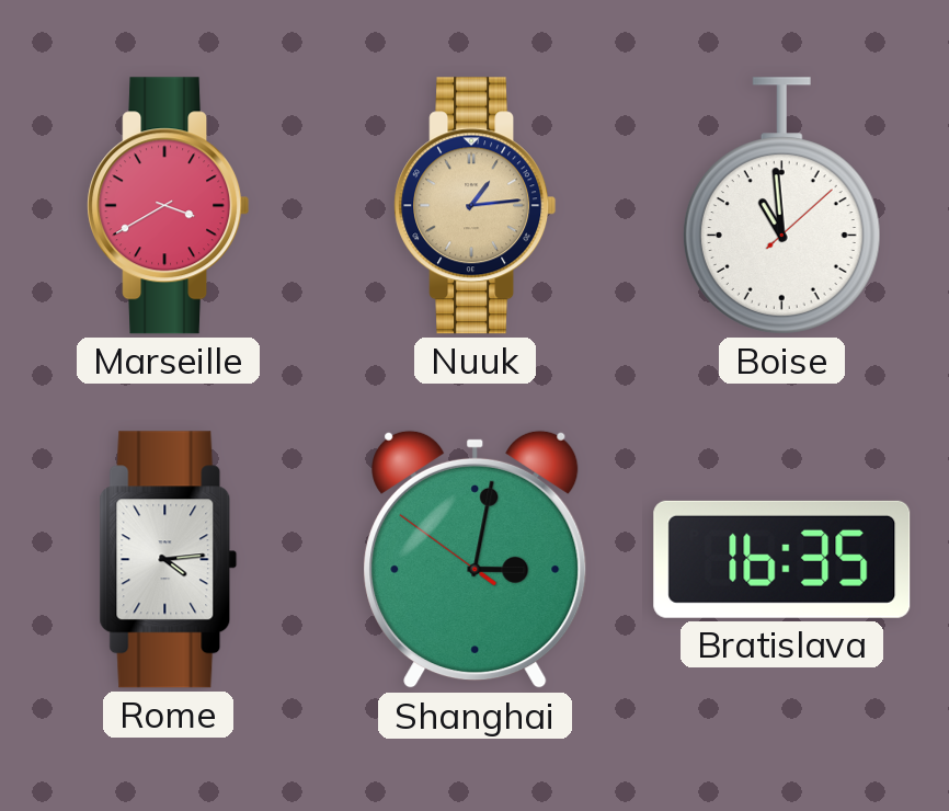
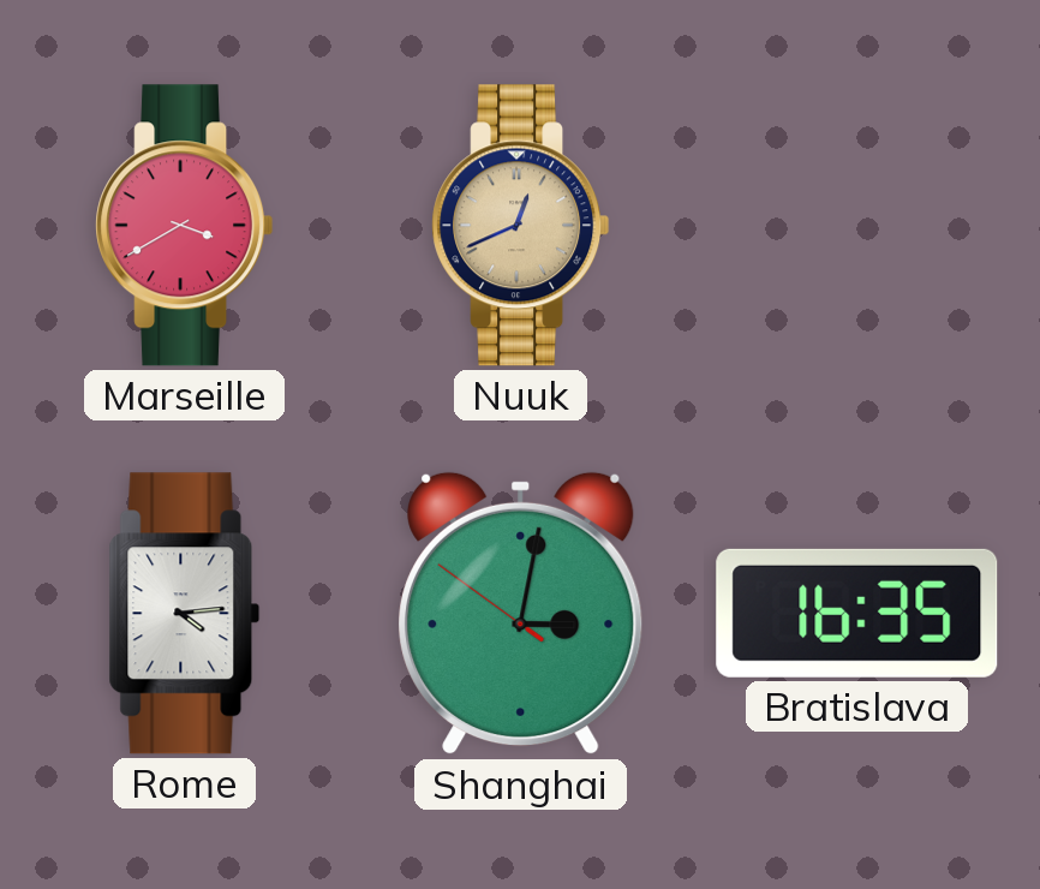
Nuuk: 1:14 -> 12:41
Boise: 10:59 -> none
